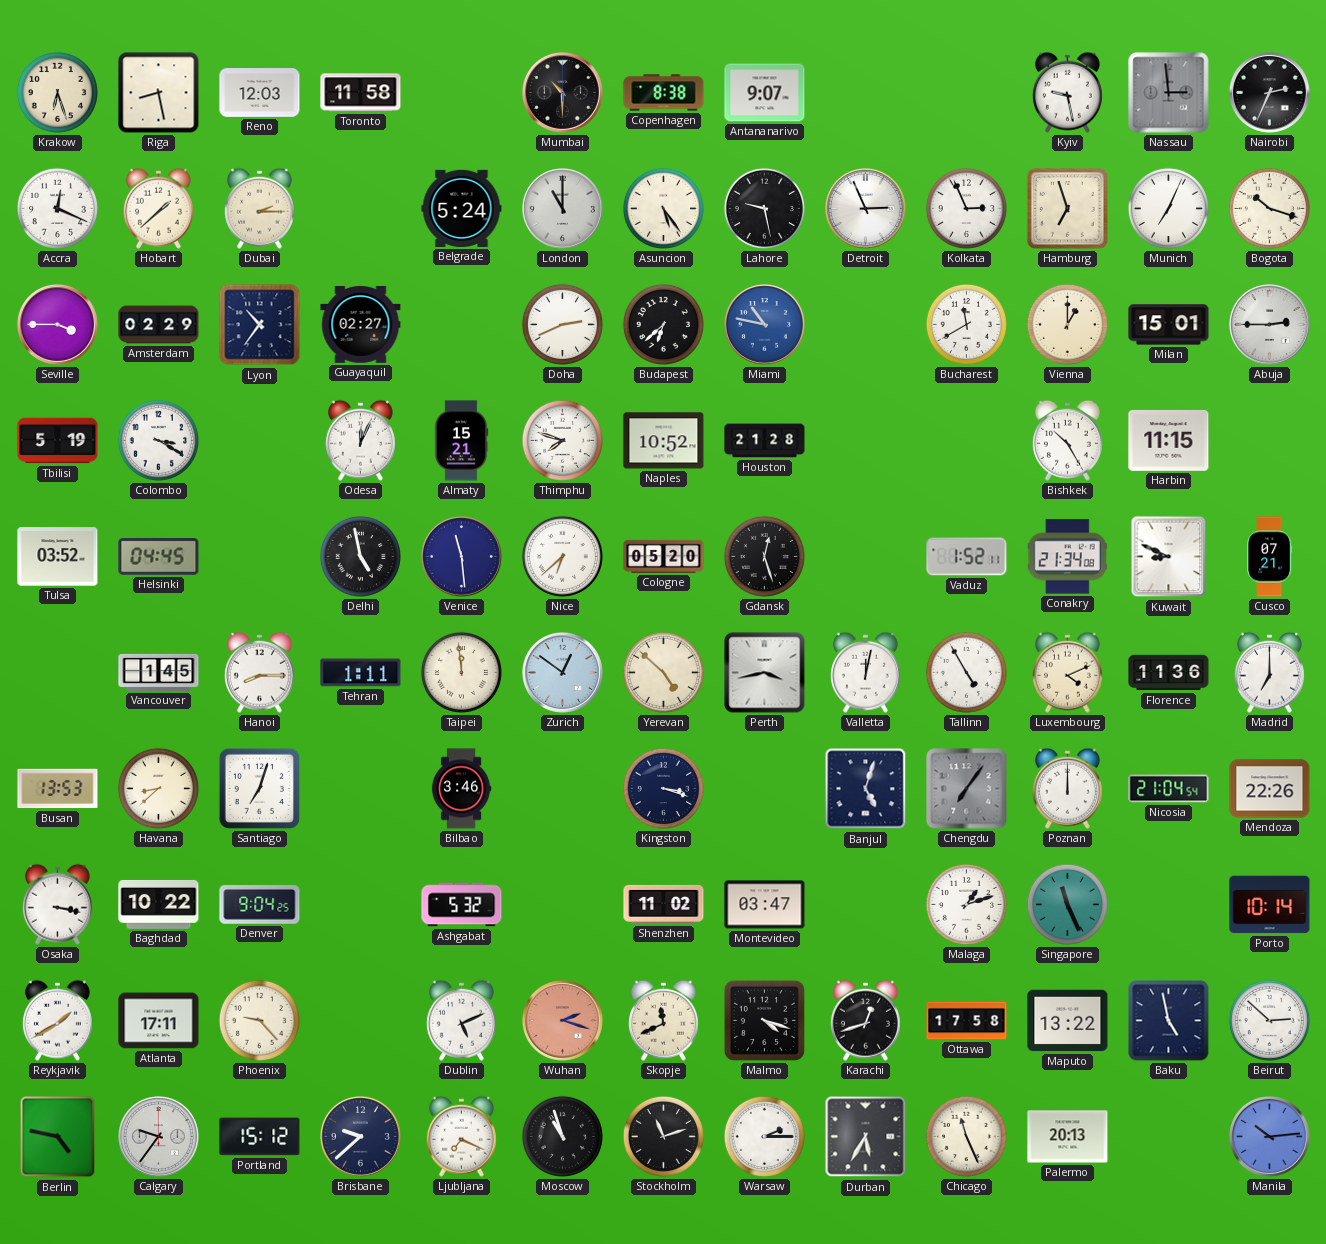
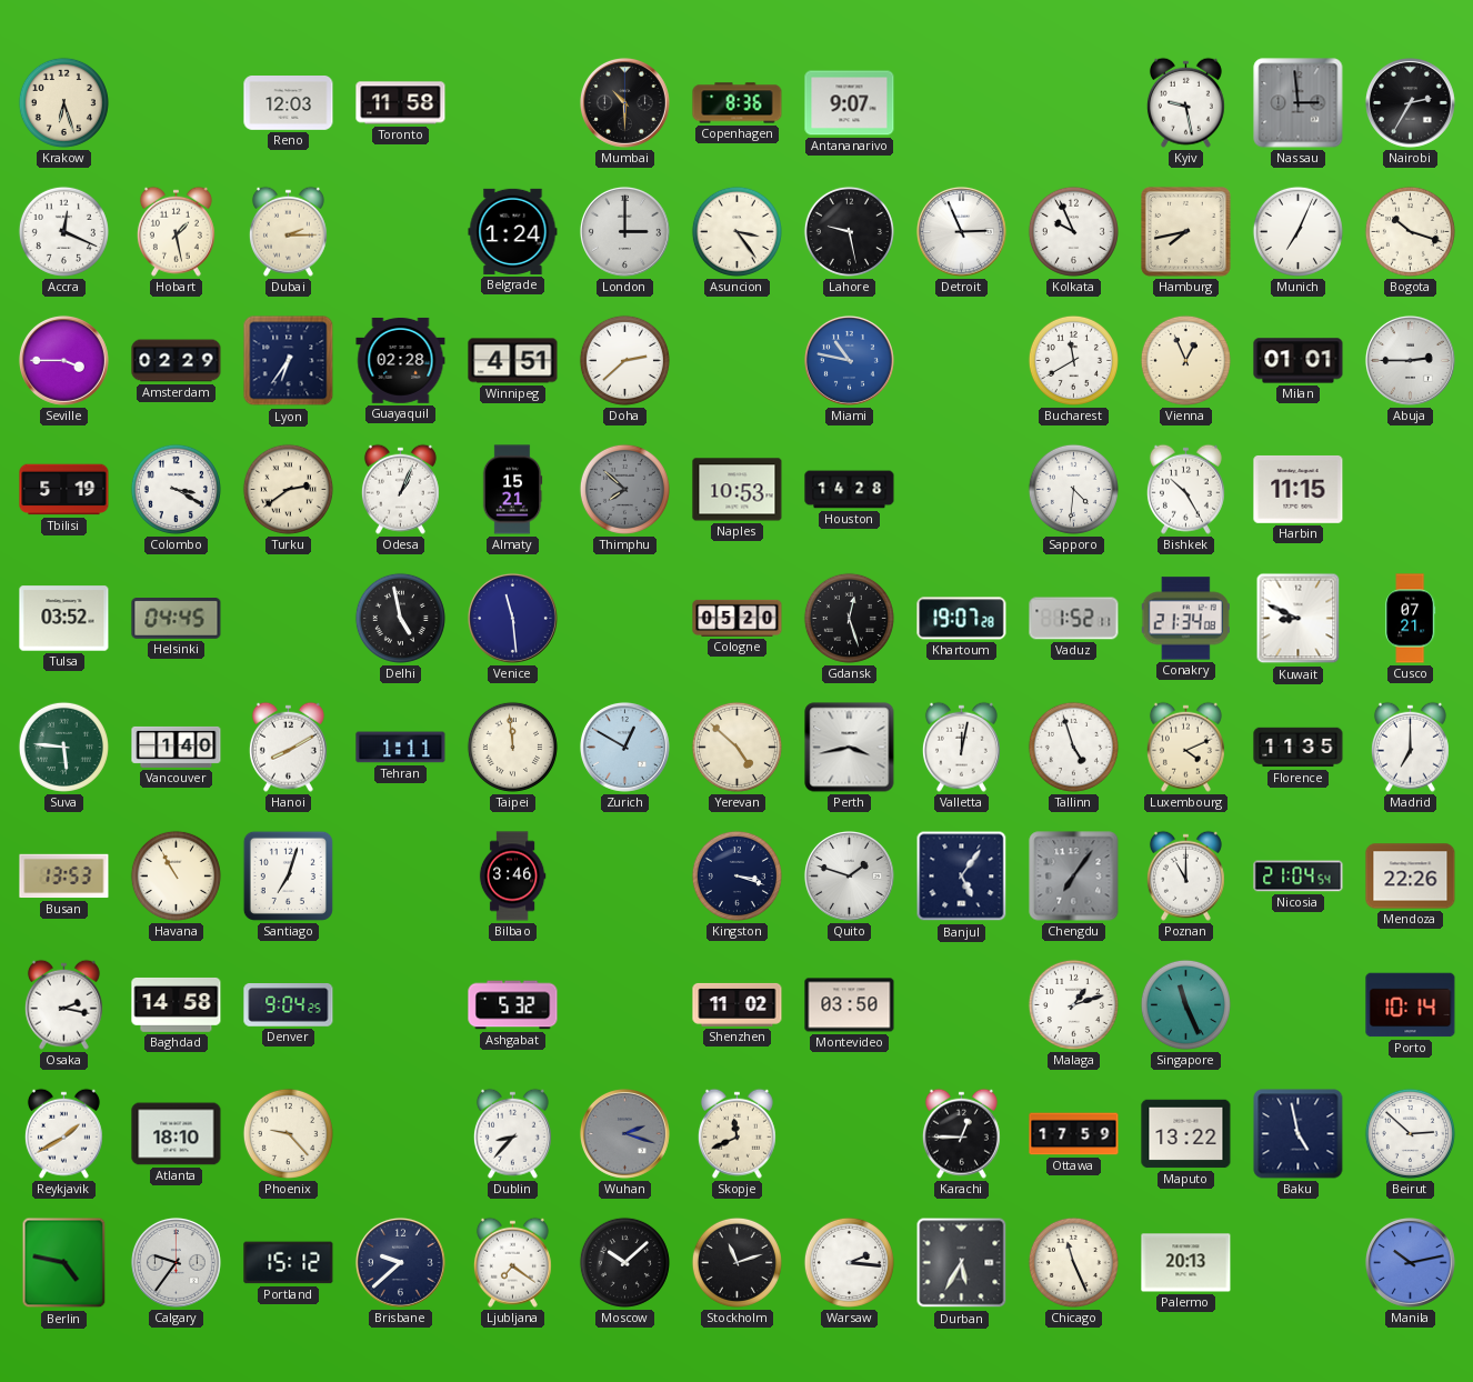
Riga: 8:28 -> none
Copenhagen: 8:38 -> 8:36
Nairobi: 2:34 -> 2:35
Hobart: 1:38 -> 1:28
Belgrade: 5:24 -> 1:24
London: 11:00 -> 3:00
Asuncion: 5:24 -> 3:24
Kolkata: 2:56 -> 9:56
Hamburg: 6:57 -> 7:43
Lyon: 10:36 -> 6:36
Guayaquil: 02:27 -> 02:28
Winnipeg: none -> 4:51
Doha: 2:41 -> 2:38
Budapest: 6:38 -> none
Vienna: 1:00 -> 12:56
Milan: 15:01 -> 01:01
Turku: none -> 2:39
Odesa: 12:04 -> 1:04
Thimphu: 7:48 -> 7:52
Thimphu dial: white -> grey
Naples: 10:52 -> 10:53
Houston: 21:28 -> 14:28
Sapporo: none -> 4:31
Nice: 6:38 -> none
Khartoum: none -> 19:07
Suva: none -> 5:46
Vancouver: 1:45 -> 1:40
Hanoi: 8:15 -> 8:10
Zurich: 12:51 -> 12:50
Tallinn: 4:55 -> 4:57
Florence: 11:36 -> 11:35
Havana: 8:38 -> 10:55
Quito: none -> 1:48
Banjul: 5:03 -> 5:06
Poznan: 12:00 -> 11:00
Osaka: 3:17 -> 2:17
Baghdad: 10:22 -> 14:58
Montevideo: 03:47 -> 03:50
Atlanta: 17:11 -> 18:10
Dublin: 5:11 -> 8:37
Wuhan dial: salmon -> grey
Malmo: 4:18 -> none
Karachi: 12:42 -> 12:45
Ottawa: 17:58 -> 17:59
Ljubljana: 7:19 -> 7:21
Moscow: 10:57 -> 10:08
Warsaw: 2:15 -> 2:16
Manila: 10:14 -> 10:13
